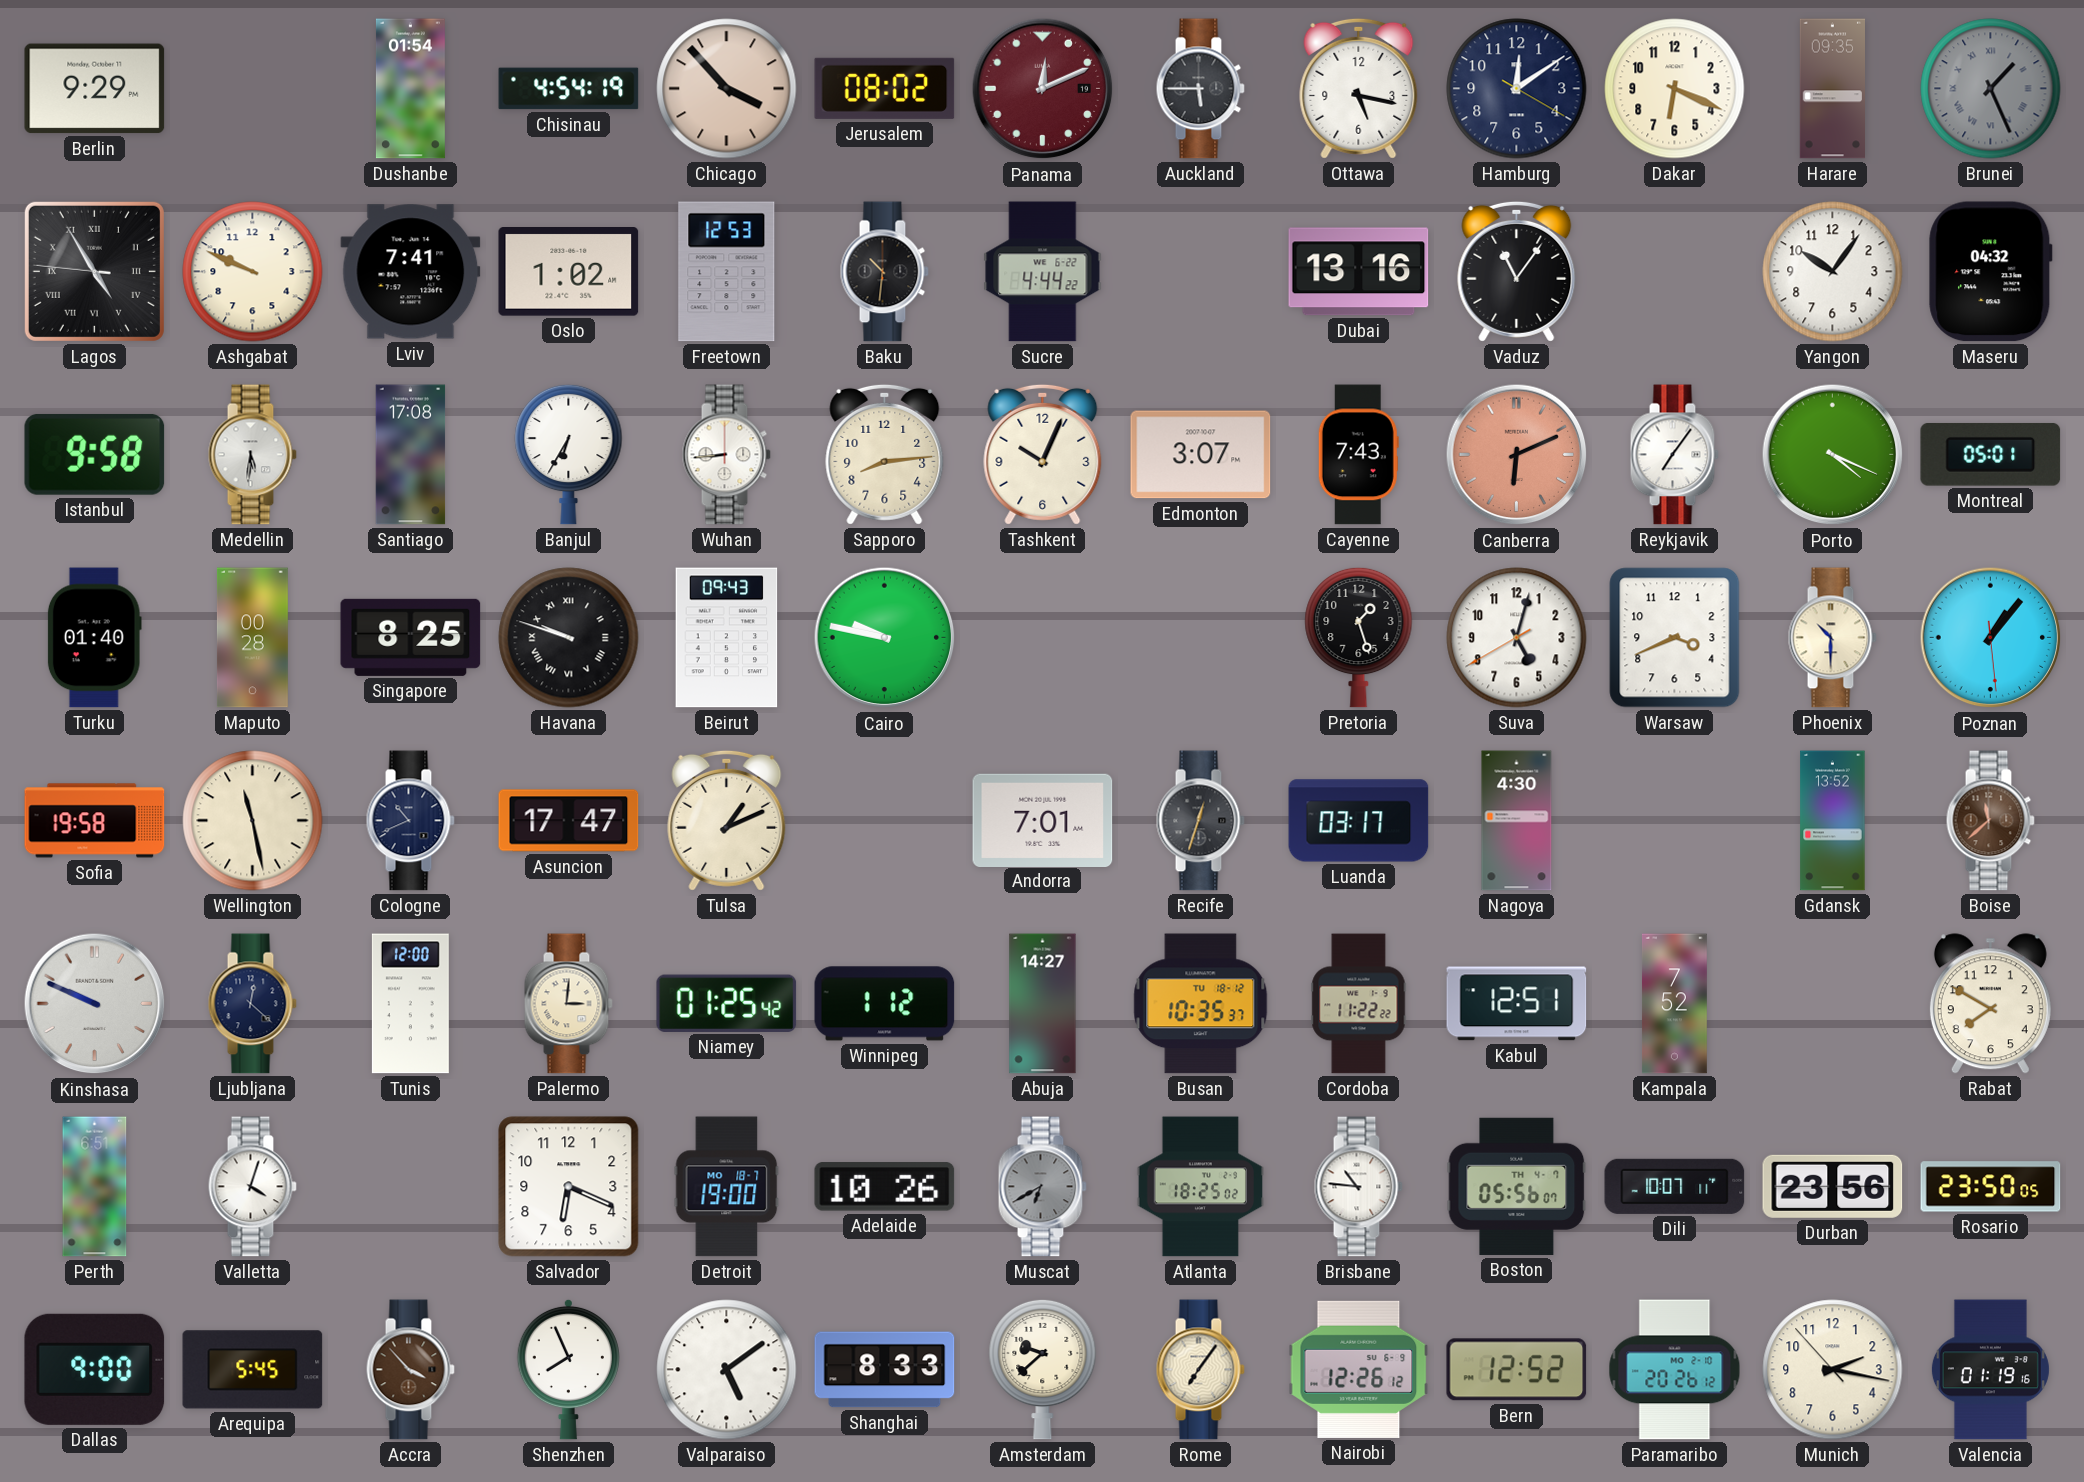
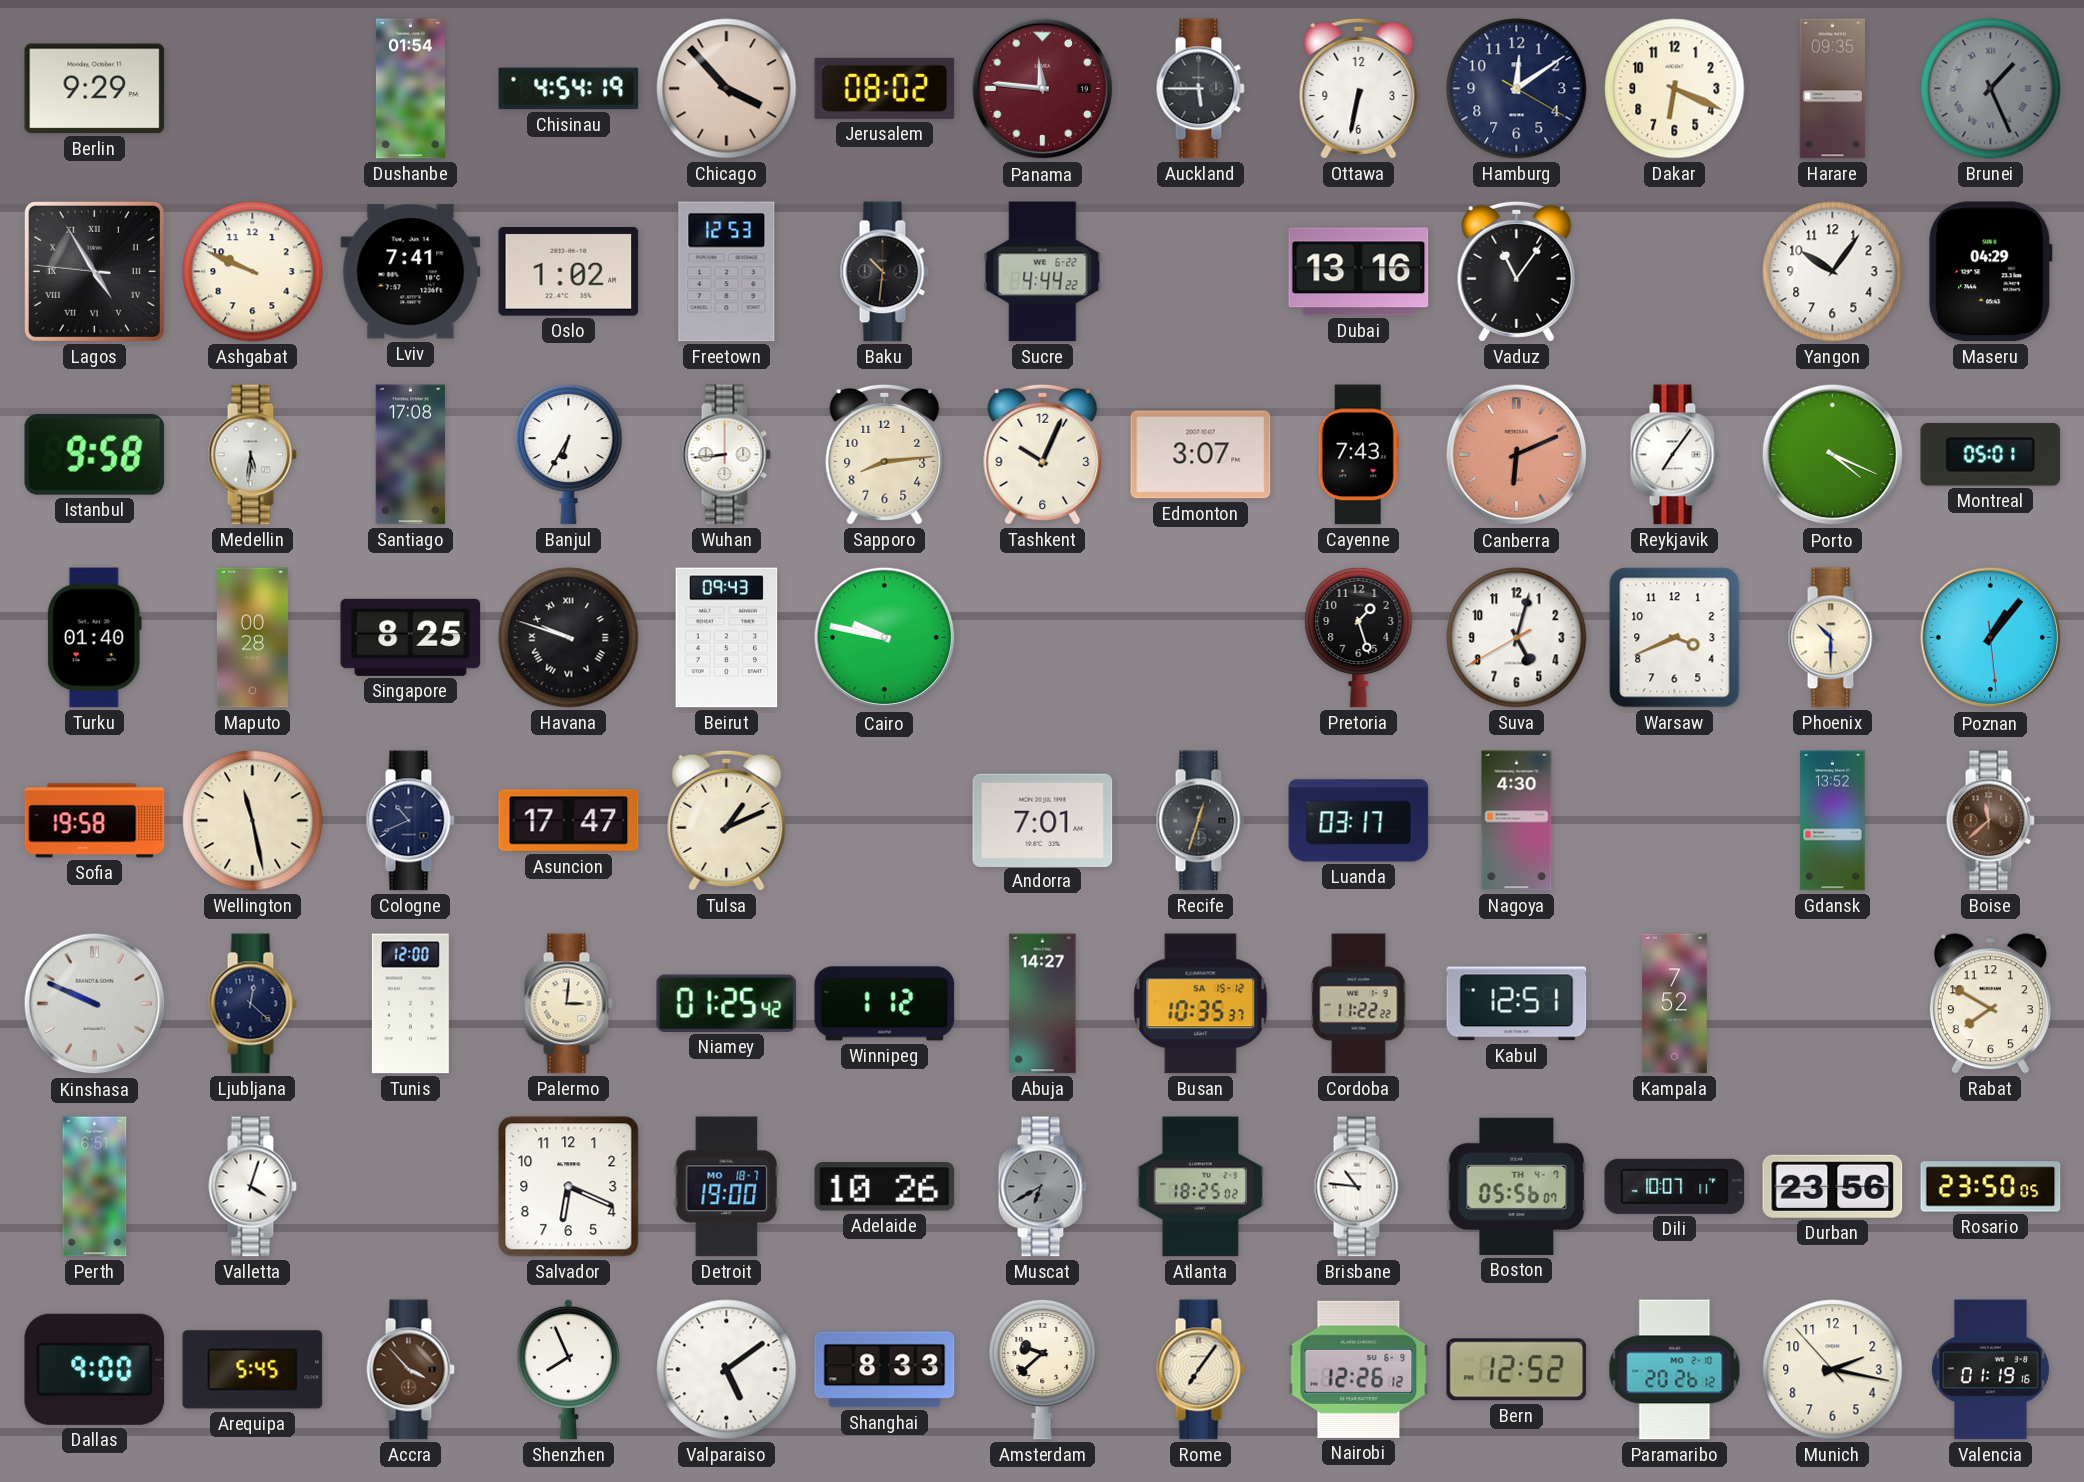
Panama: 12:11 -> 11:46
Ottawa: 5:17 -> 6:32
Maseru: 04:32 -> 04:29
Busan date: TU 18-12 -> SA 15-12
